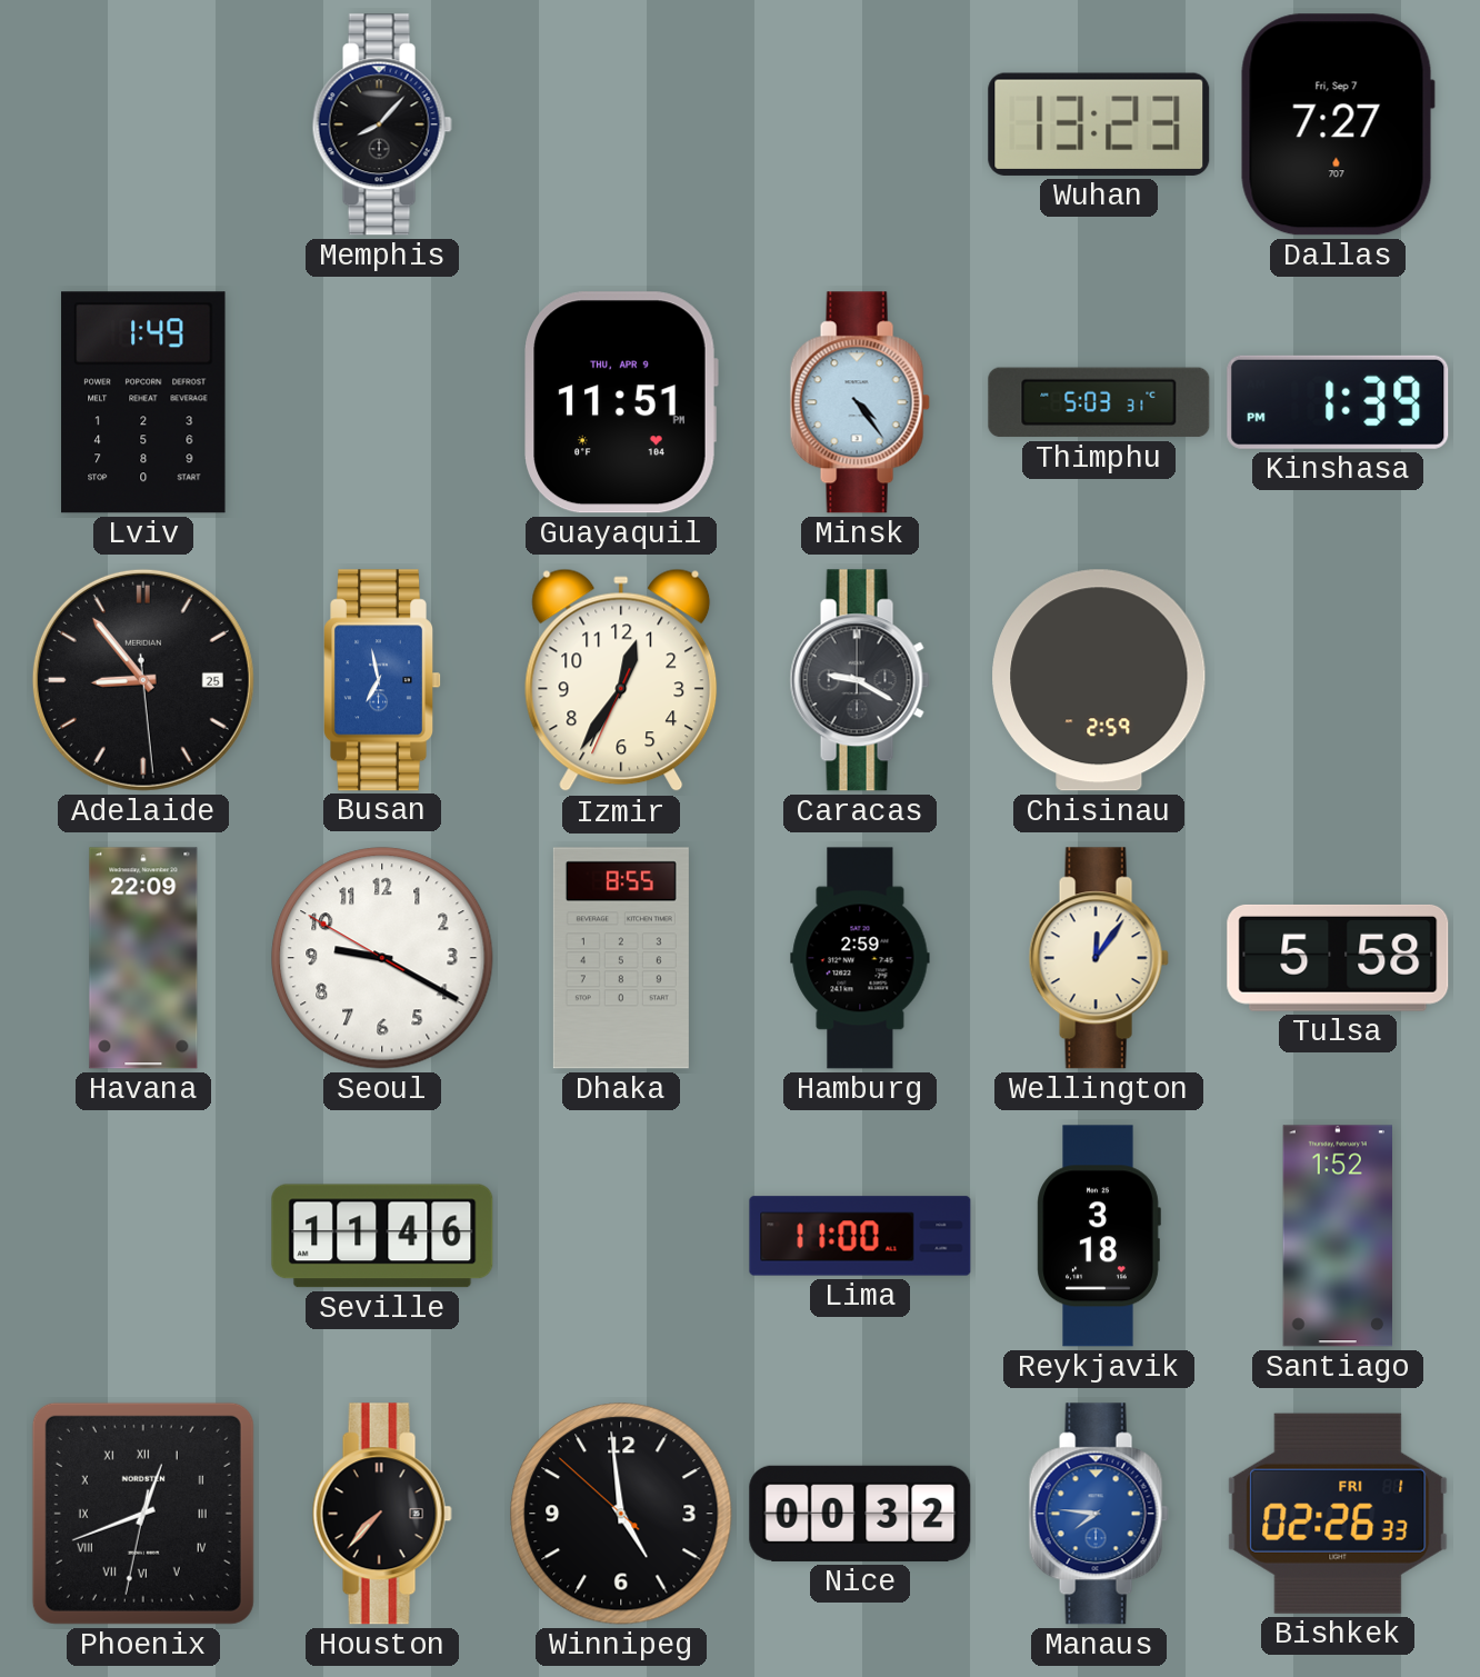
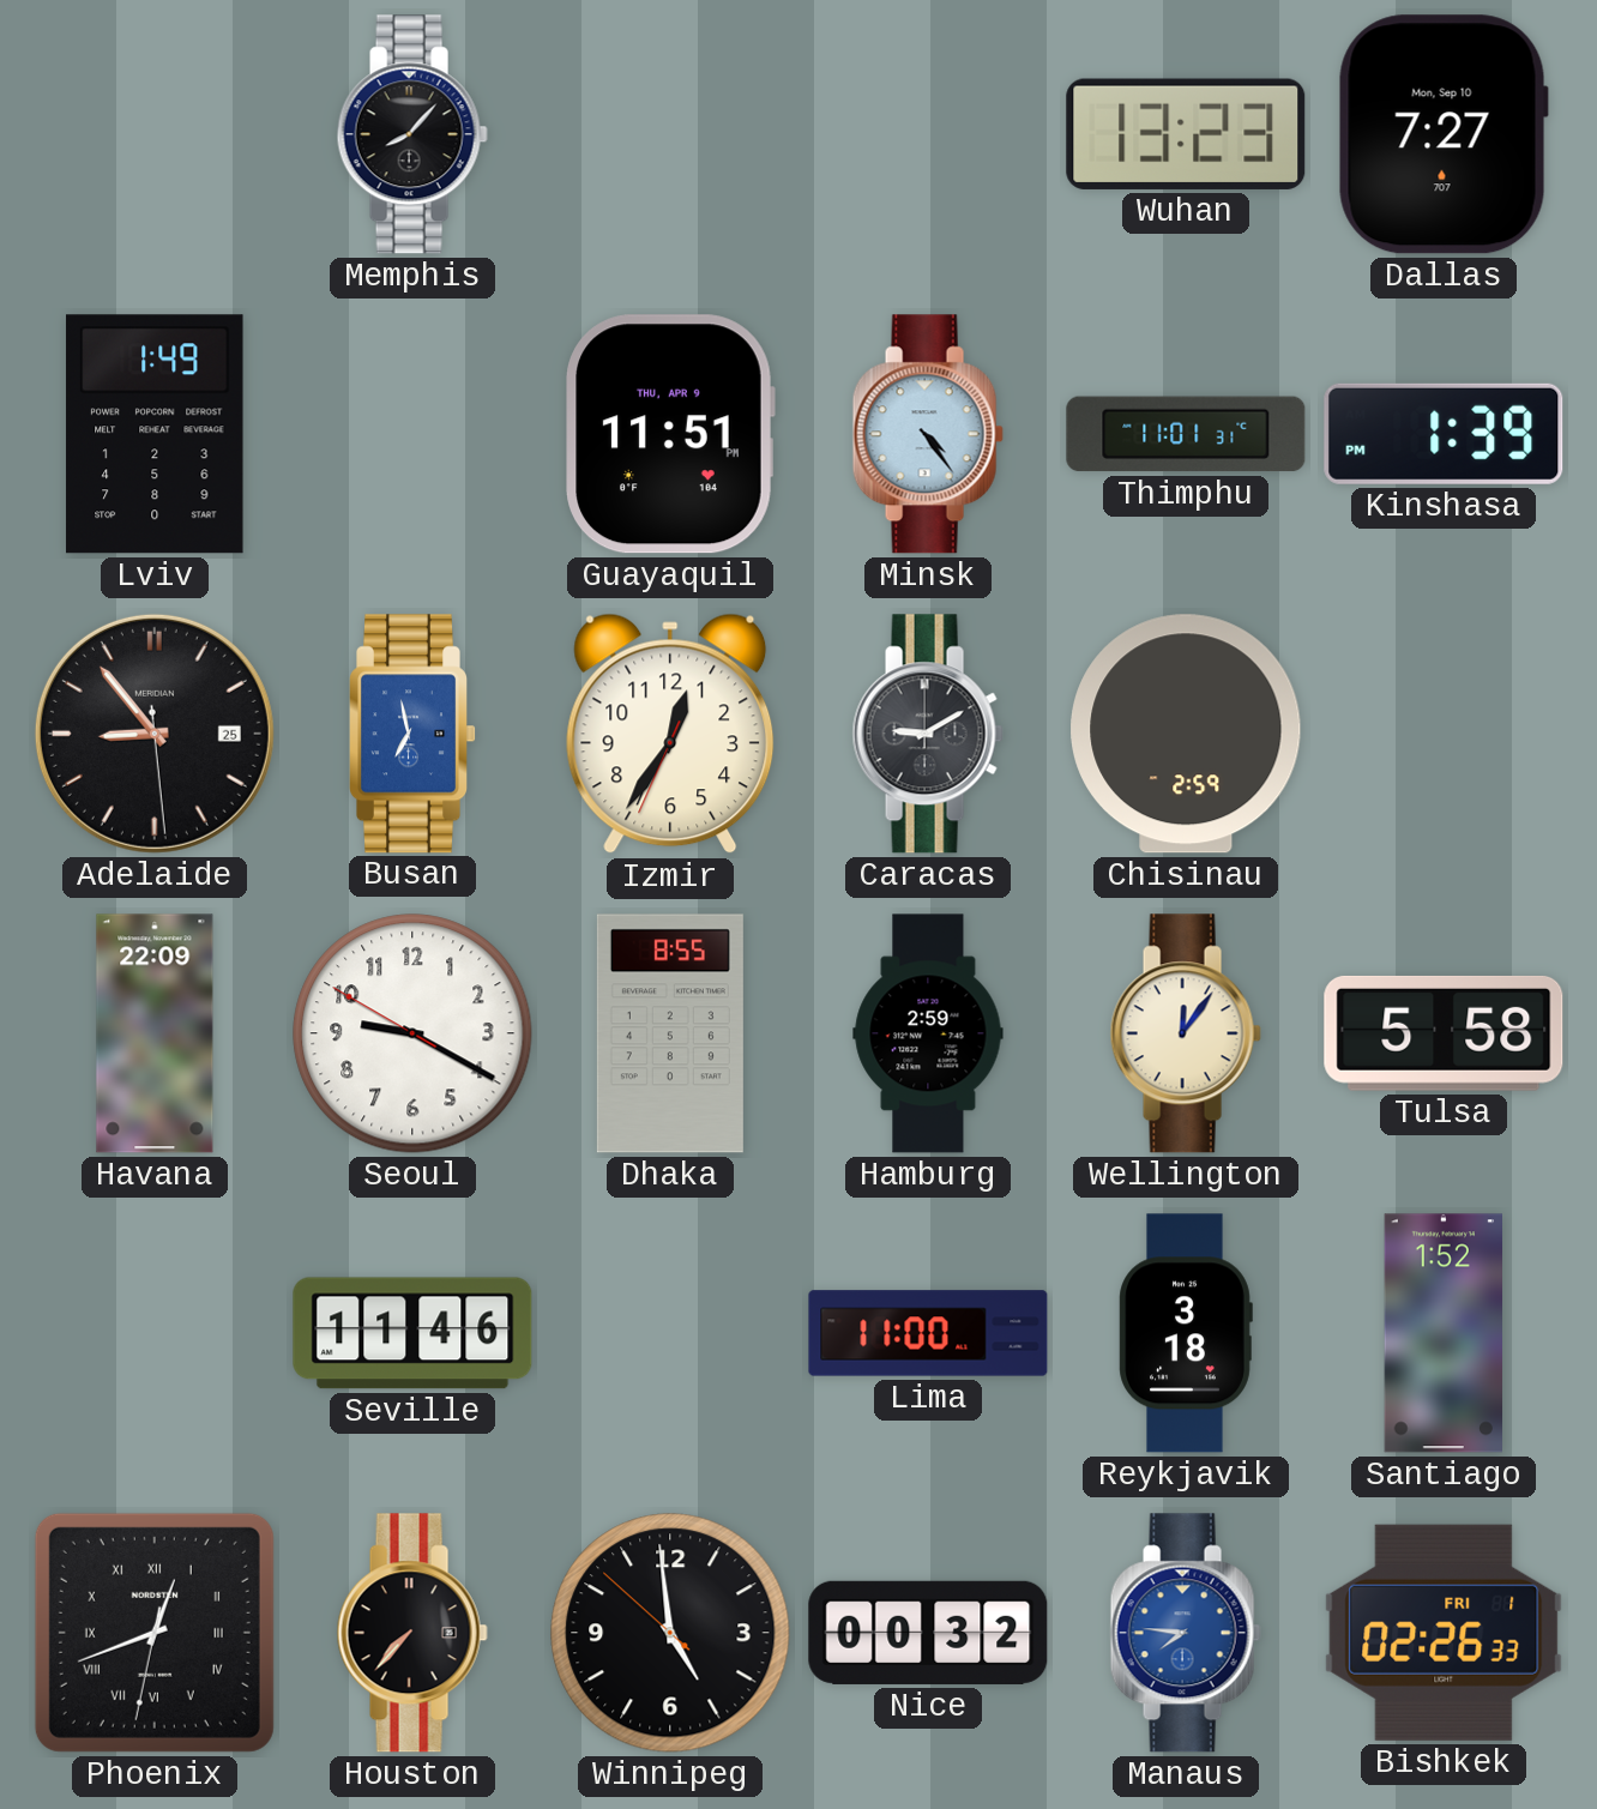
Dallas date: Fri, Sep 7 -> Mon, Sep 10
Thimphu: 5:03 -> 11:01
Caracas: 9:20 -> 9:10
